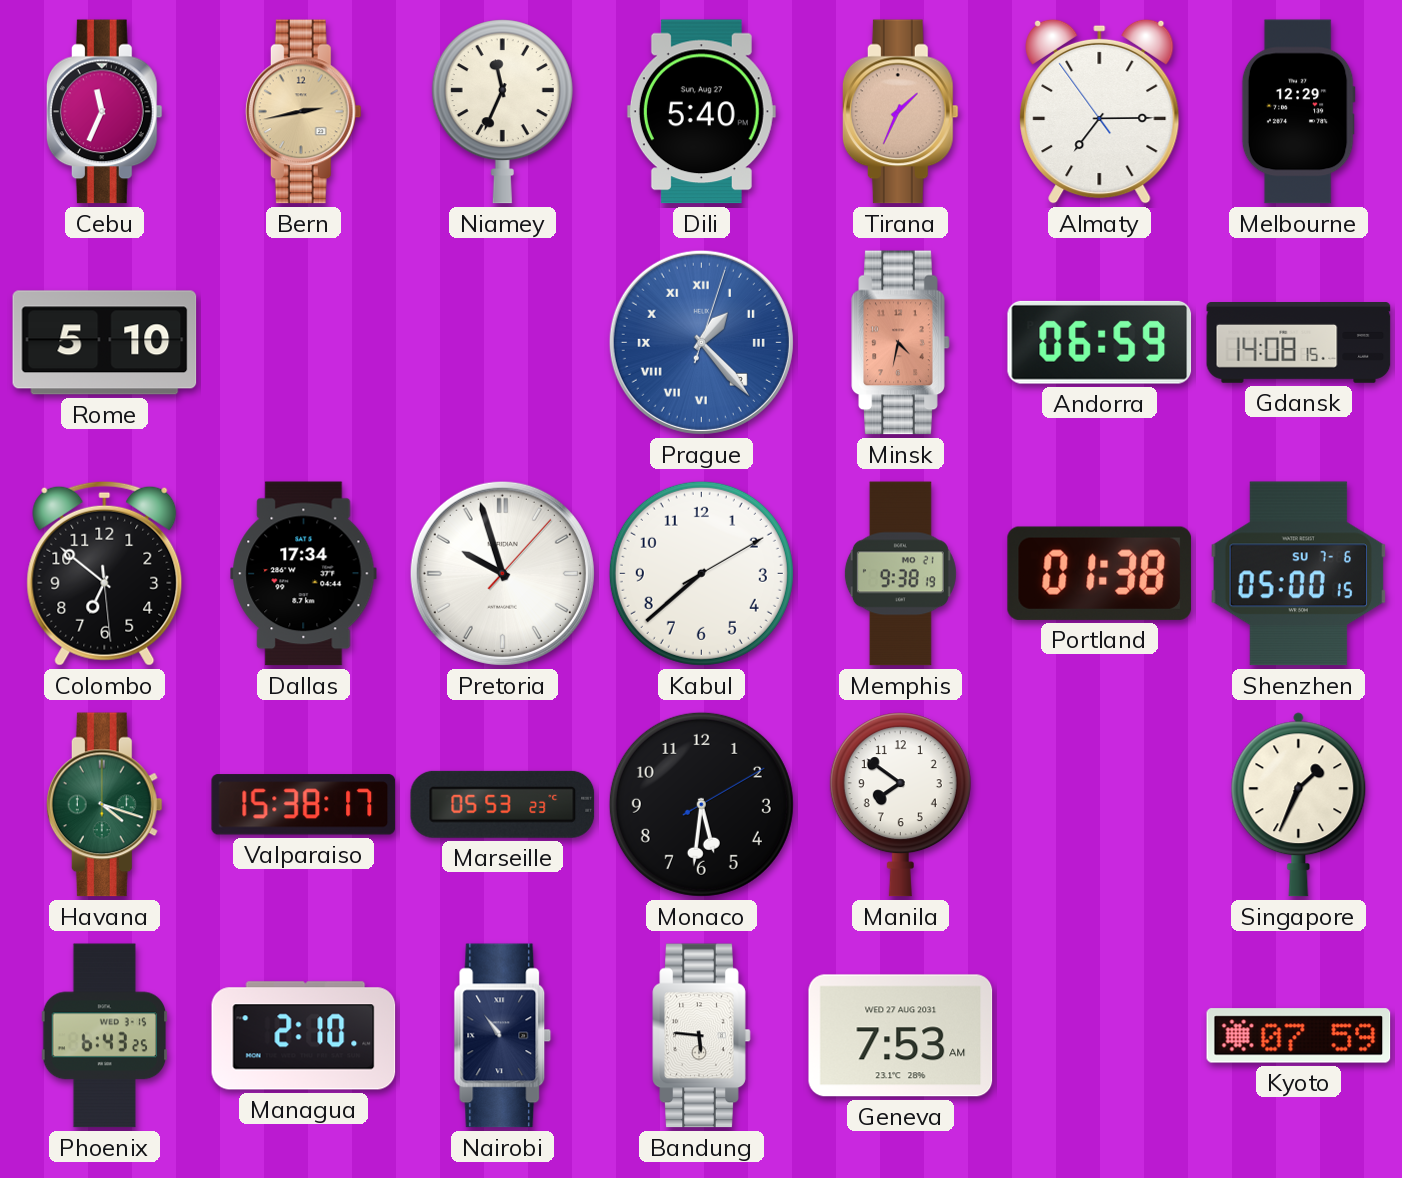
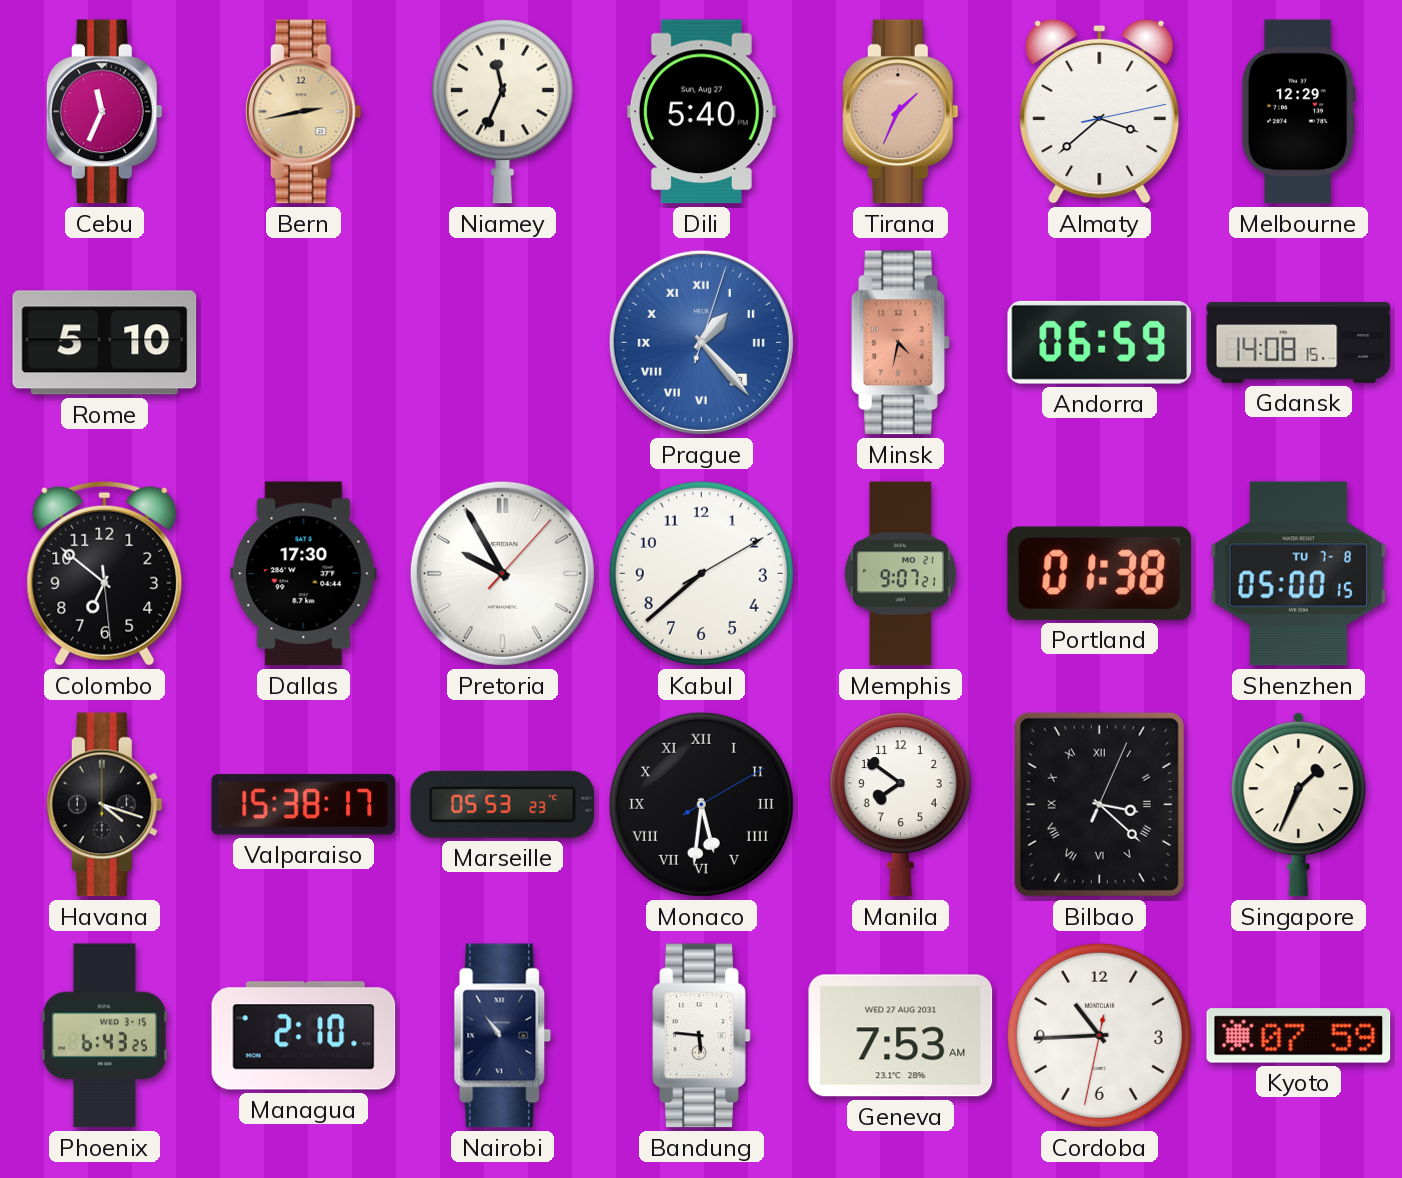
Almaty: 7:14 -> 3:38
Dallas: 17:34 -> 17:30
Pretoria: 9:57 -> 9:55
Memphis: 9:38 -> 9:07
Shenzhen date: SU 7-6 -> TU 7-8
Havana dial: green -> black
Monaco numerals: Arabic -> Roman
Bilbao: none -> 3:22
Cordoba: none -> 10:44
